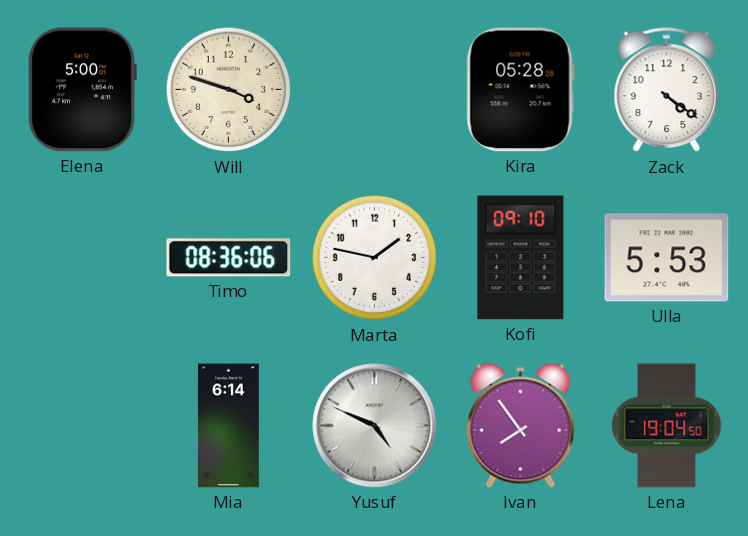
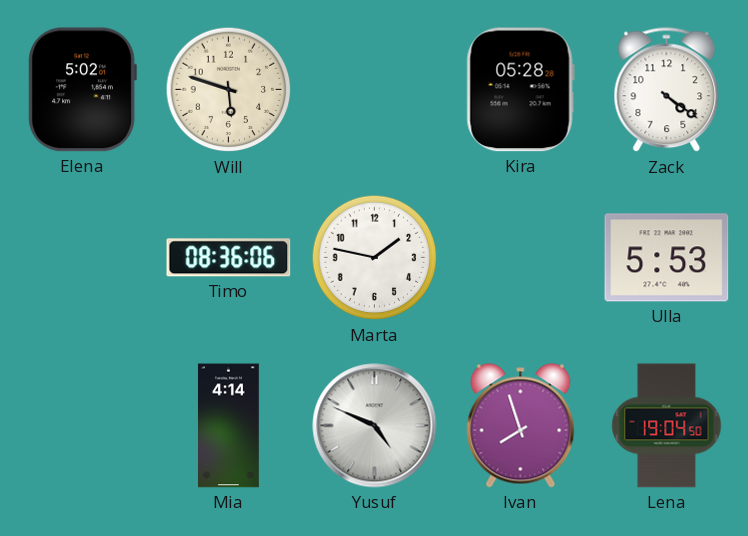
Elena: 5:00 -> 5:02
Will: 3:48 -> 5:48
Kofi: 09:10 -> none
Mia: 6:14 -> 4:14
Ivan: 7:54 -> 7:57
